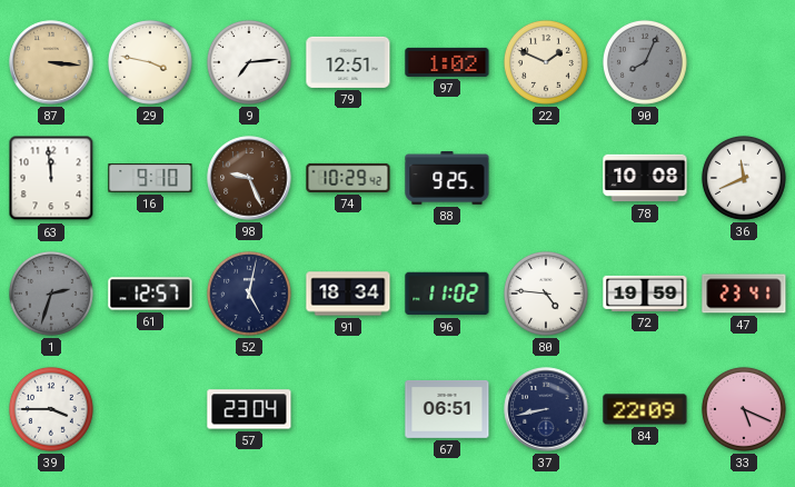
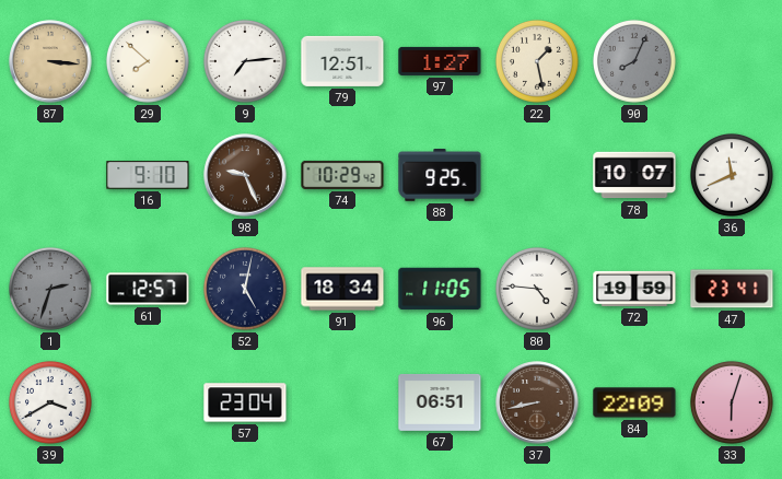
29: 3:47 -> 7:52
97: 1:02 -> 1:27
22: 1:49 -> 1:28
63: 11:59 -> none
78: 10:08 -> 10:07
96: 11:02 -> 11:05
39: 3:45 -> 3:40
37 dial: navy -> brown
33: 5:19 -> 6:03
